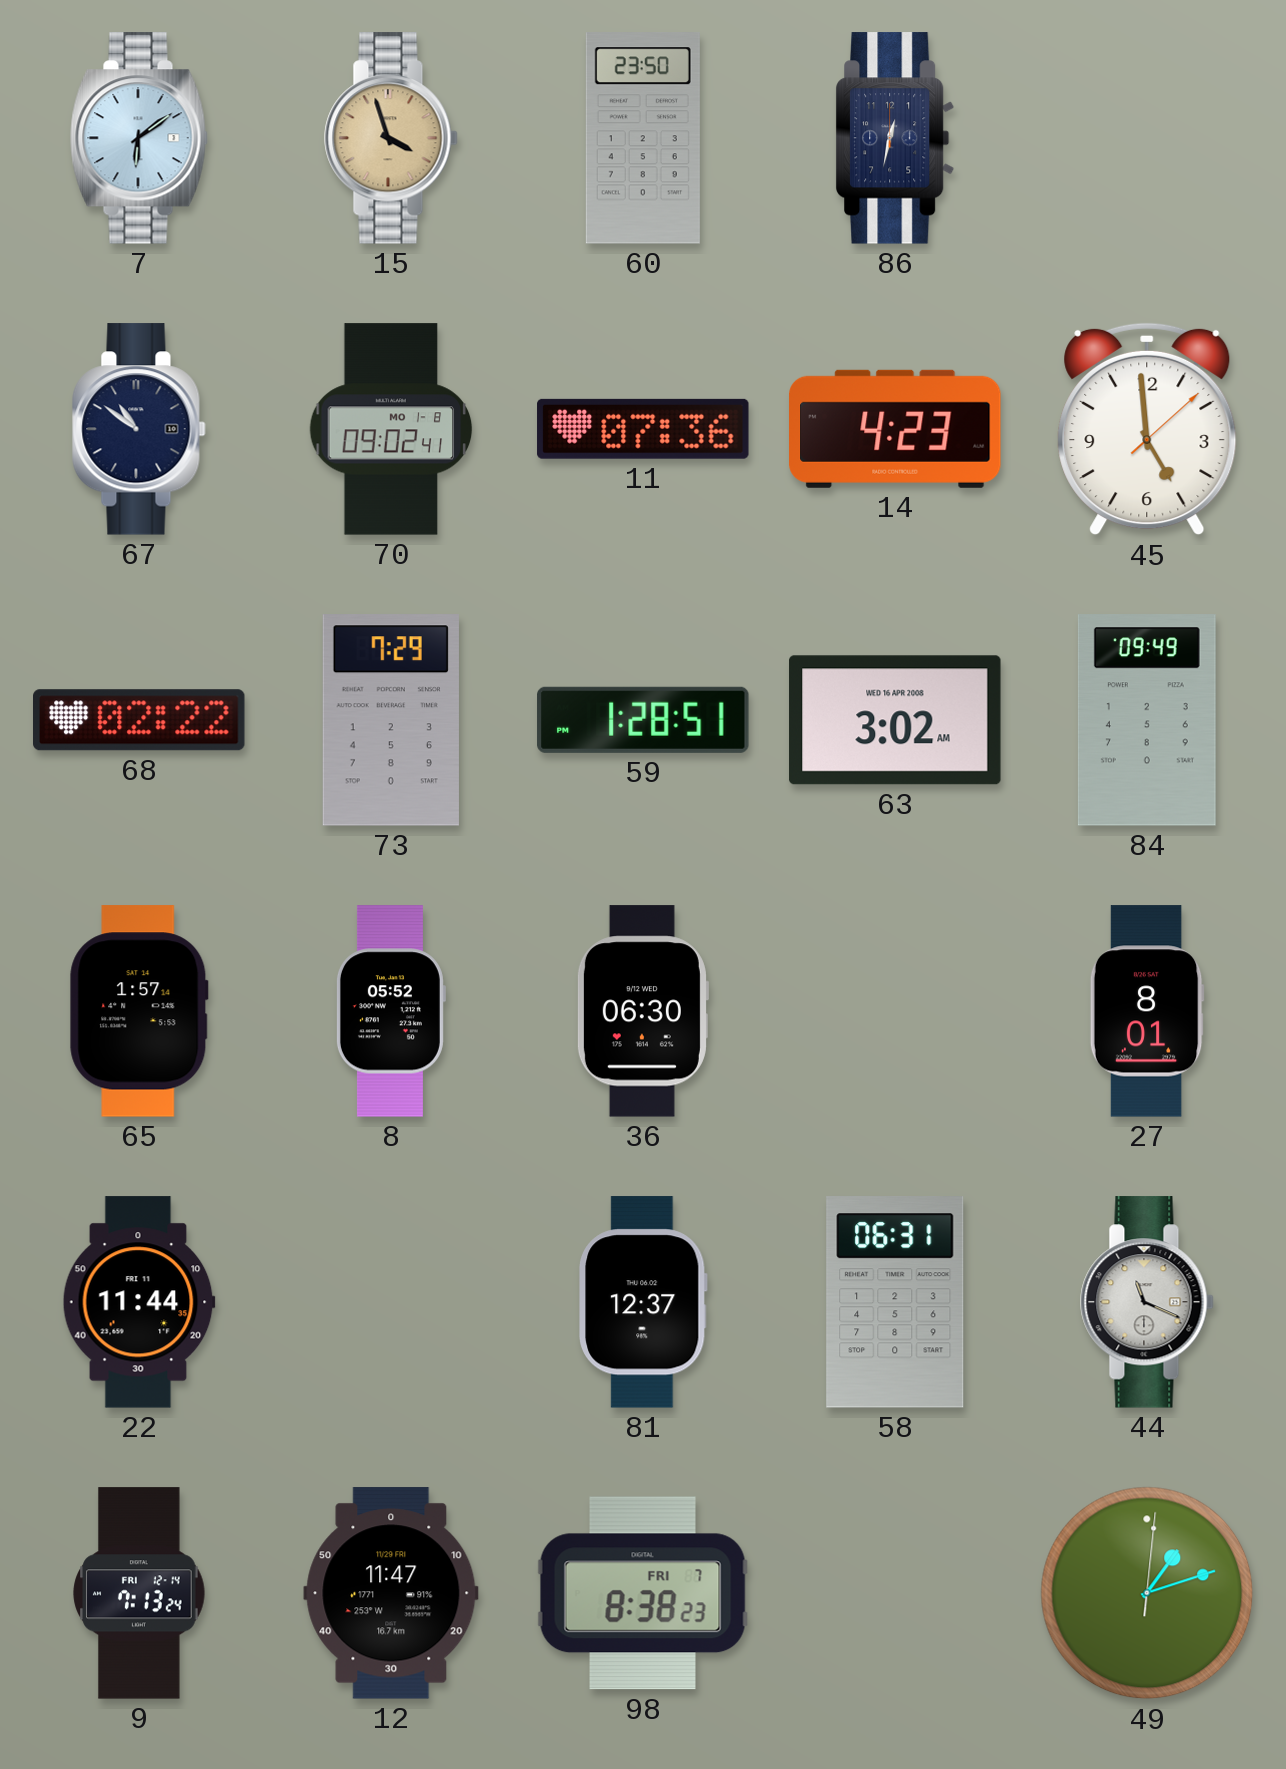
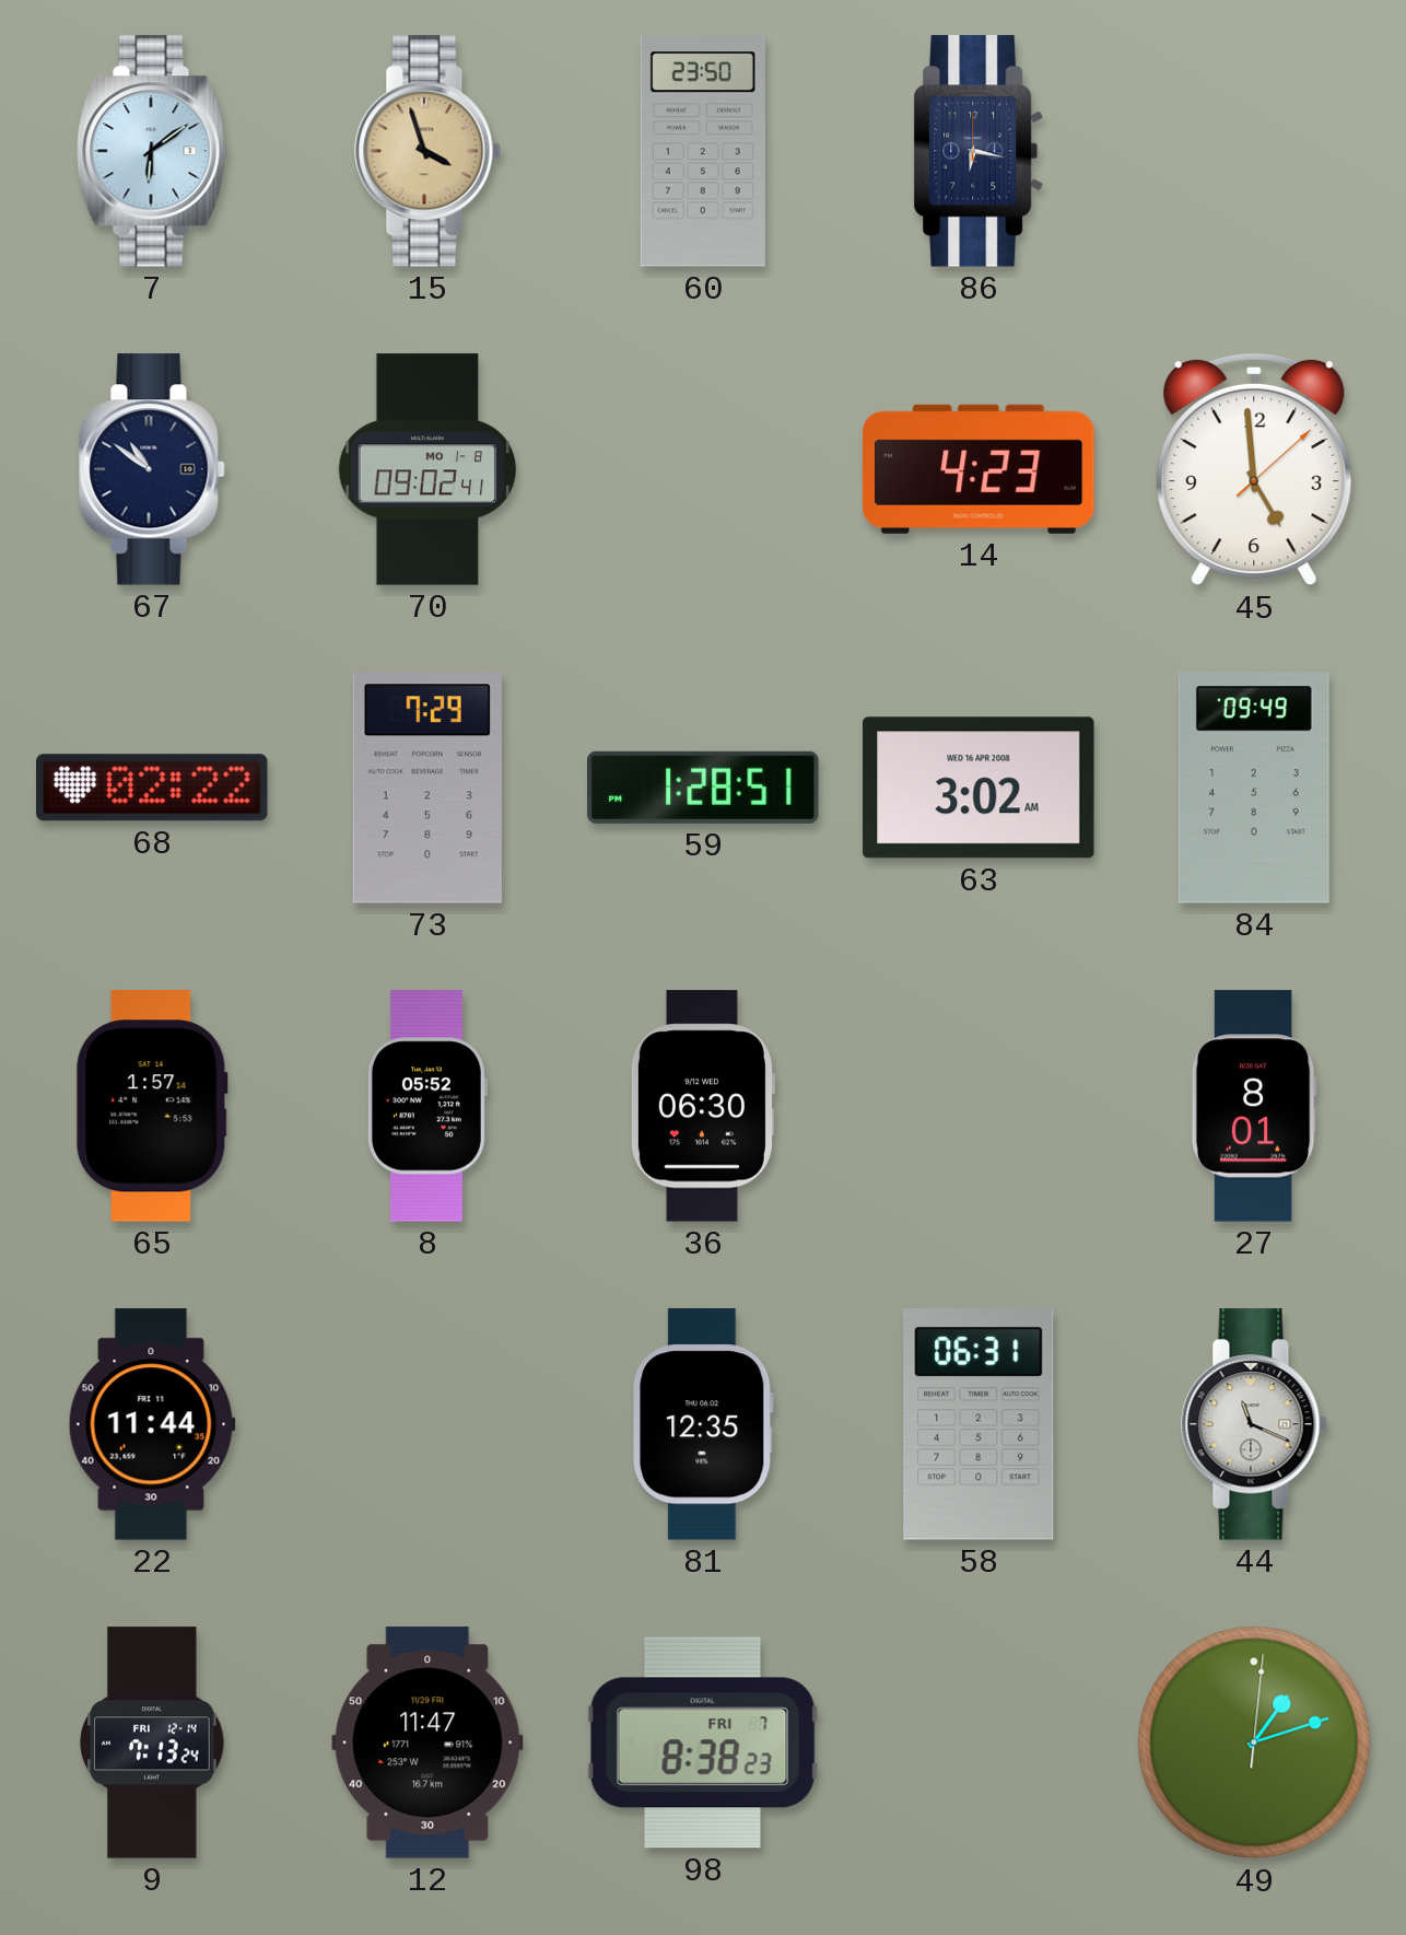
86: 12:32 -> 6:17
11: 07:36 -> none
81: 12:37 -> 12:35
